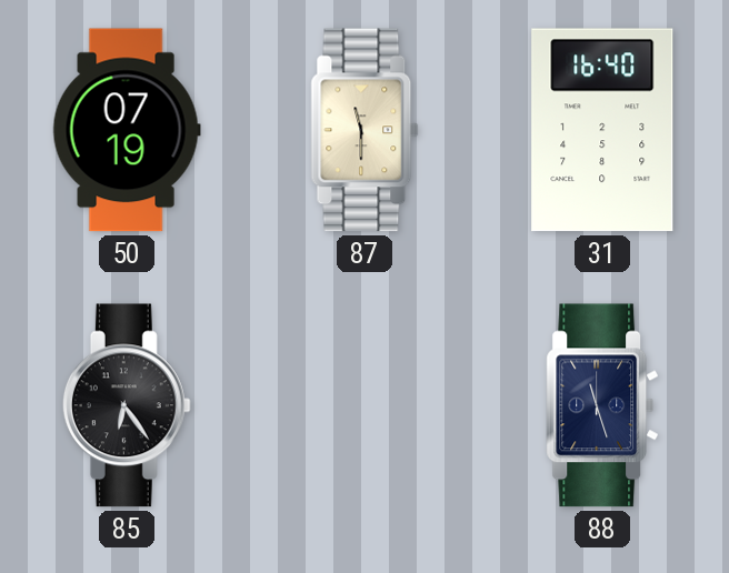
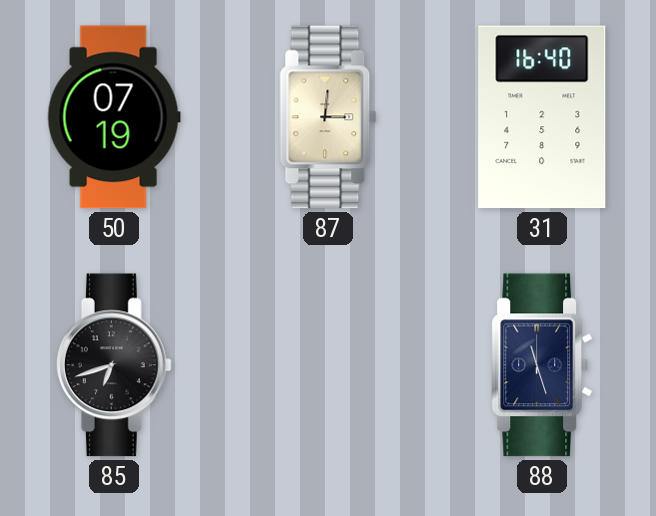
87: 11:30 -> 3:01
85: 6:24 -> 6:42
